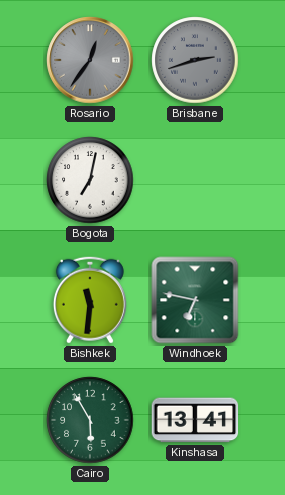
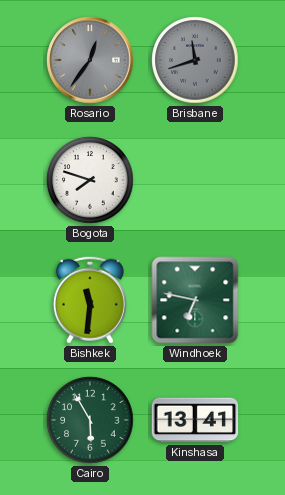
Brisbane: 2:42 -> 11:42
Bogota: 7:02 -> 7:48
